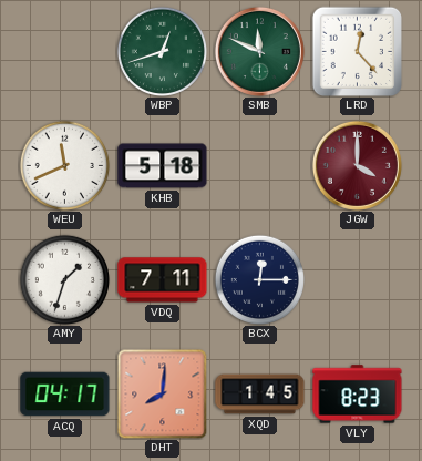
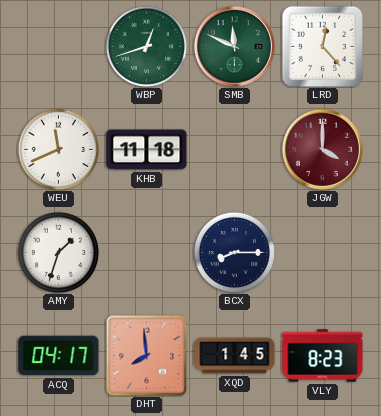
KHB: 5:18 -> 11:18
VDQ: 7:11 -> none
BCX: 12:15 -> 8:15
DHT: 8:01 -> 7:59
